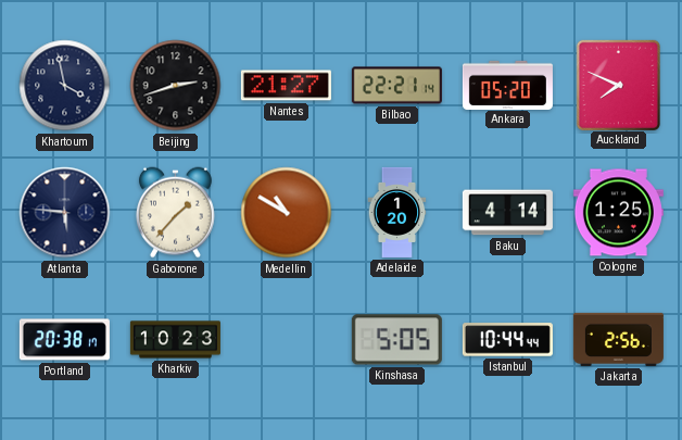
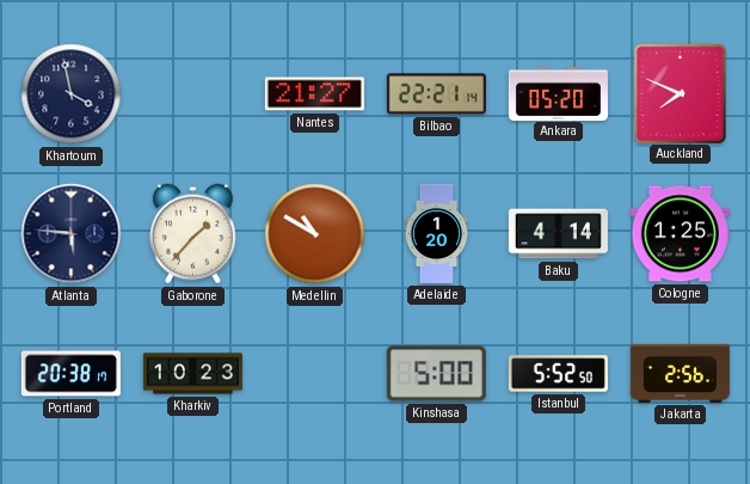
Beijing: 2:42 -> none
Kinshasa: 5:05 -> 5:00
Istanbul: 10:44 -> 5:52
